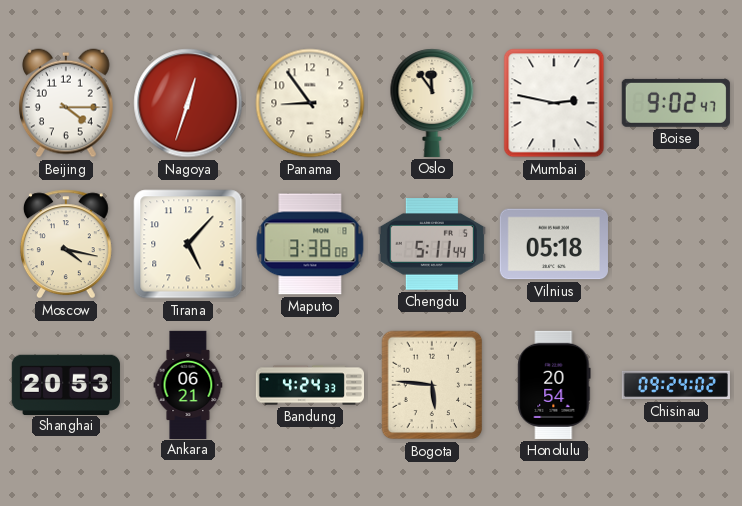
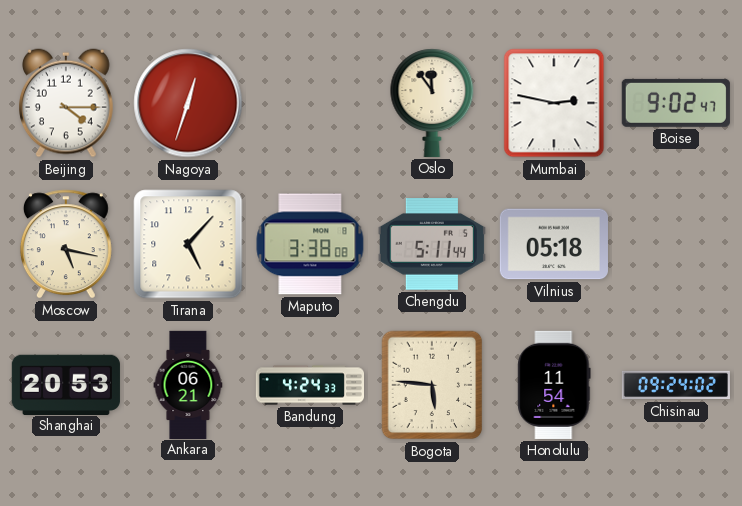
Panama: 8:54 -> none
Moscow: 4:17 -> 5:17
Honolulu: 20:54 -> 11:54
